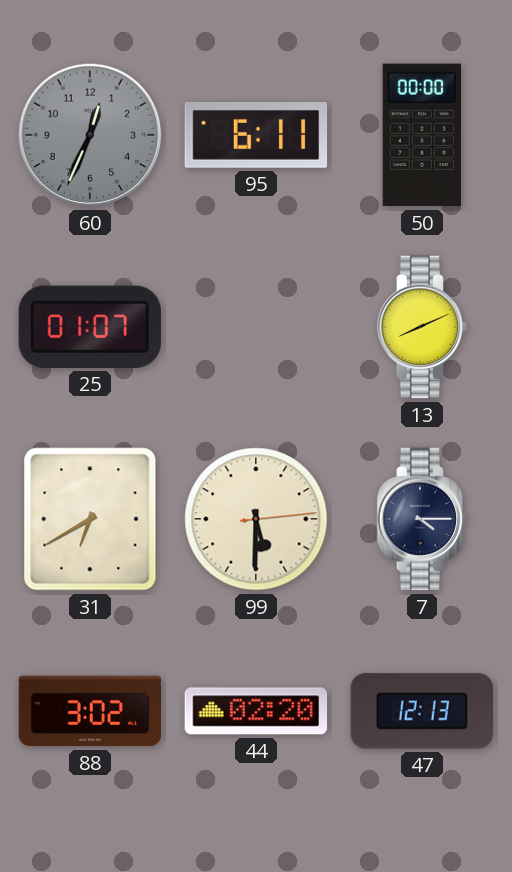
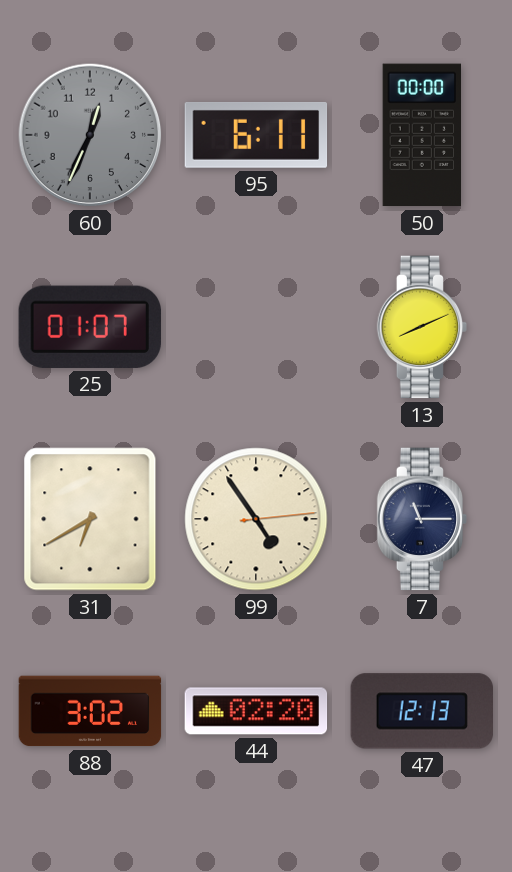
99: 5:30 -> 4:54
7: 4:15 -> 11:15
